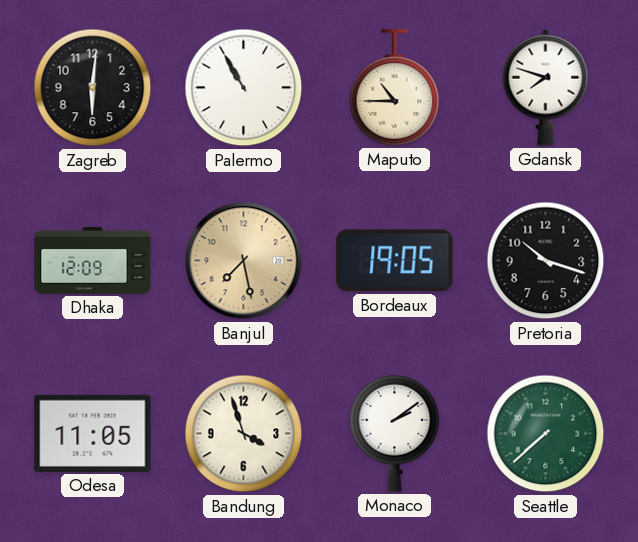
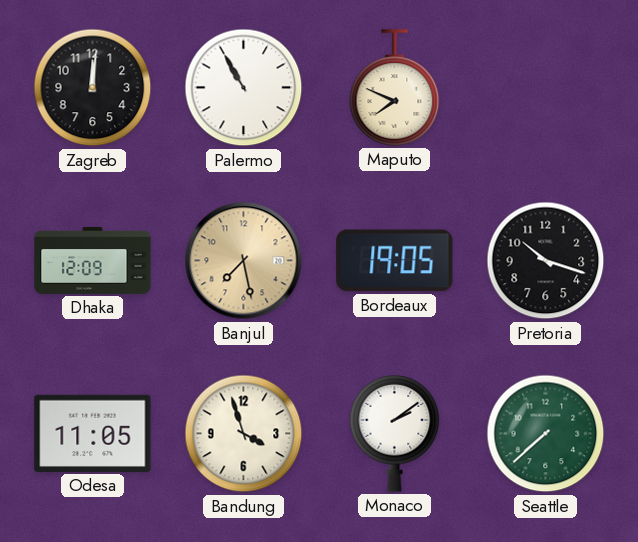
Zagreb: 6:01 -> 12:01
Maputo: 10:45 -> 7:49
Gdansk: 7:48 -> none
